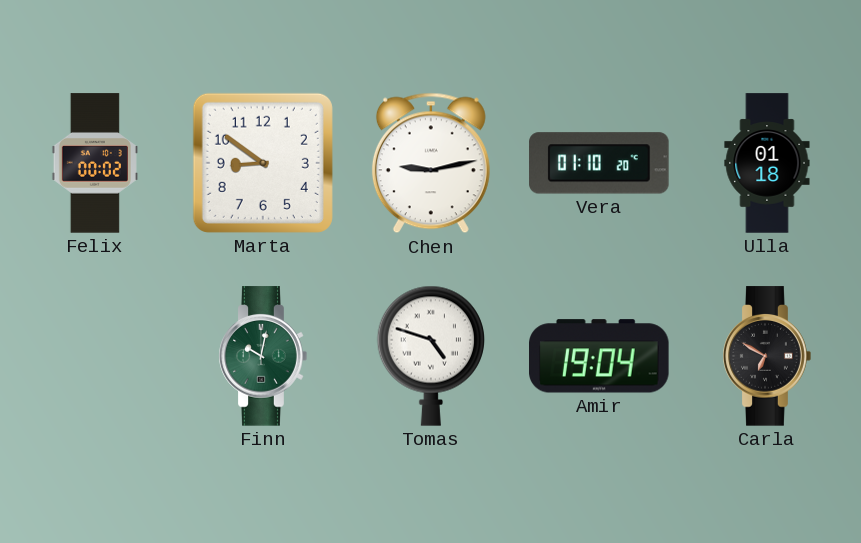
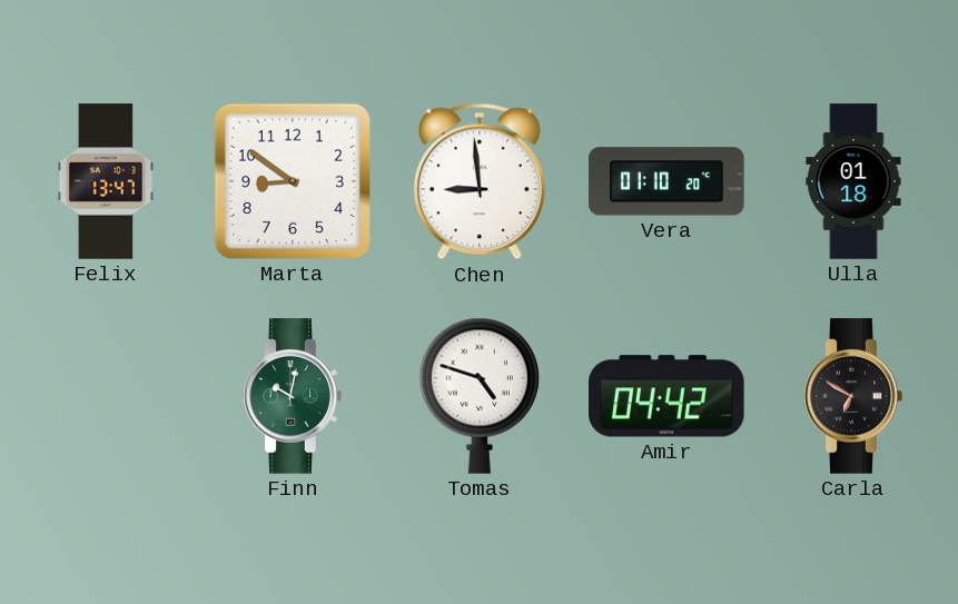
Felix: 00:02 -> 13:47
Chen: 9:13 -> 8:59
Amir: 19:04 -> 04:42
